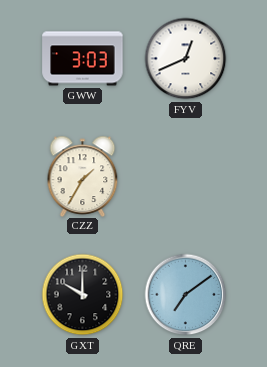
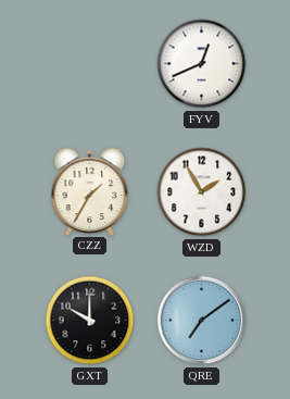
GWW: 3:03 -> none
WZD: none -> 1:55
